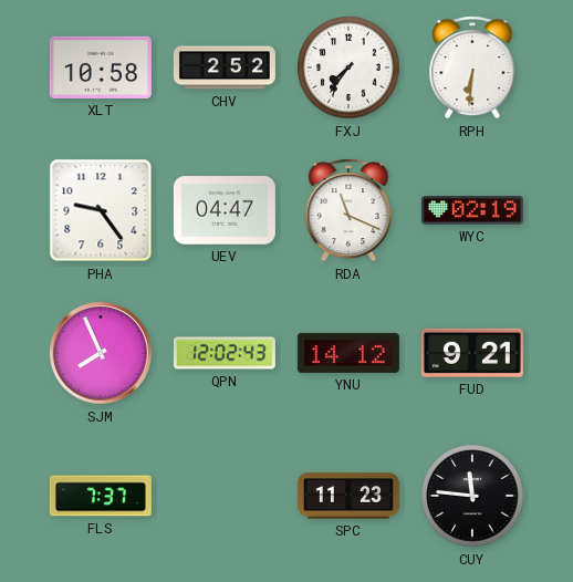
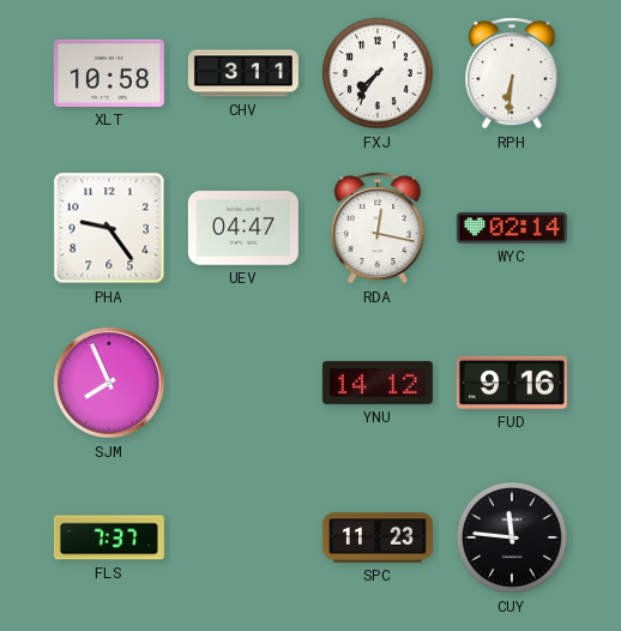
CHV: 2:52 -> 3:11
RDA: 11:19 -> 12:17
WYC: 02:19 -> 02:14
QPN: 12:02 -> none
FUD: 9:21 -> 9:16
